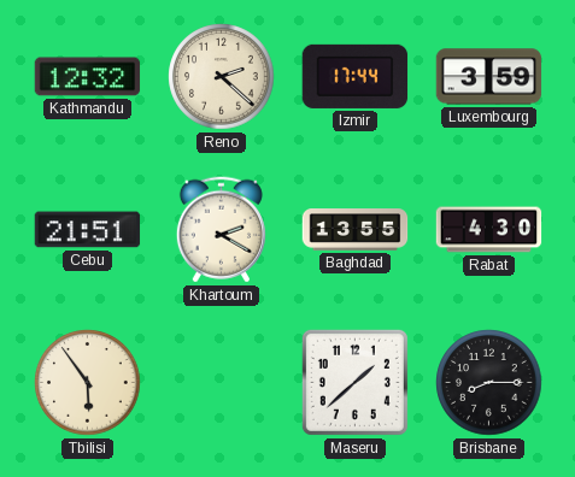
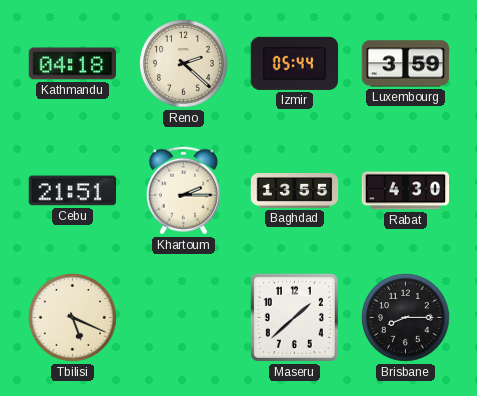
Kathmandu: 12:32 -> 04:18
Izmir: 17:44 -> 05:44
Khartoum: 2:20 -> 2:15
Tbilisi: 5:54 -> 5:19
